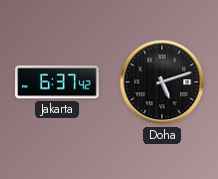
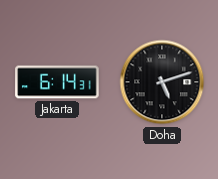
Jakarta: 6:37 -> 6:14
